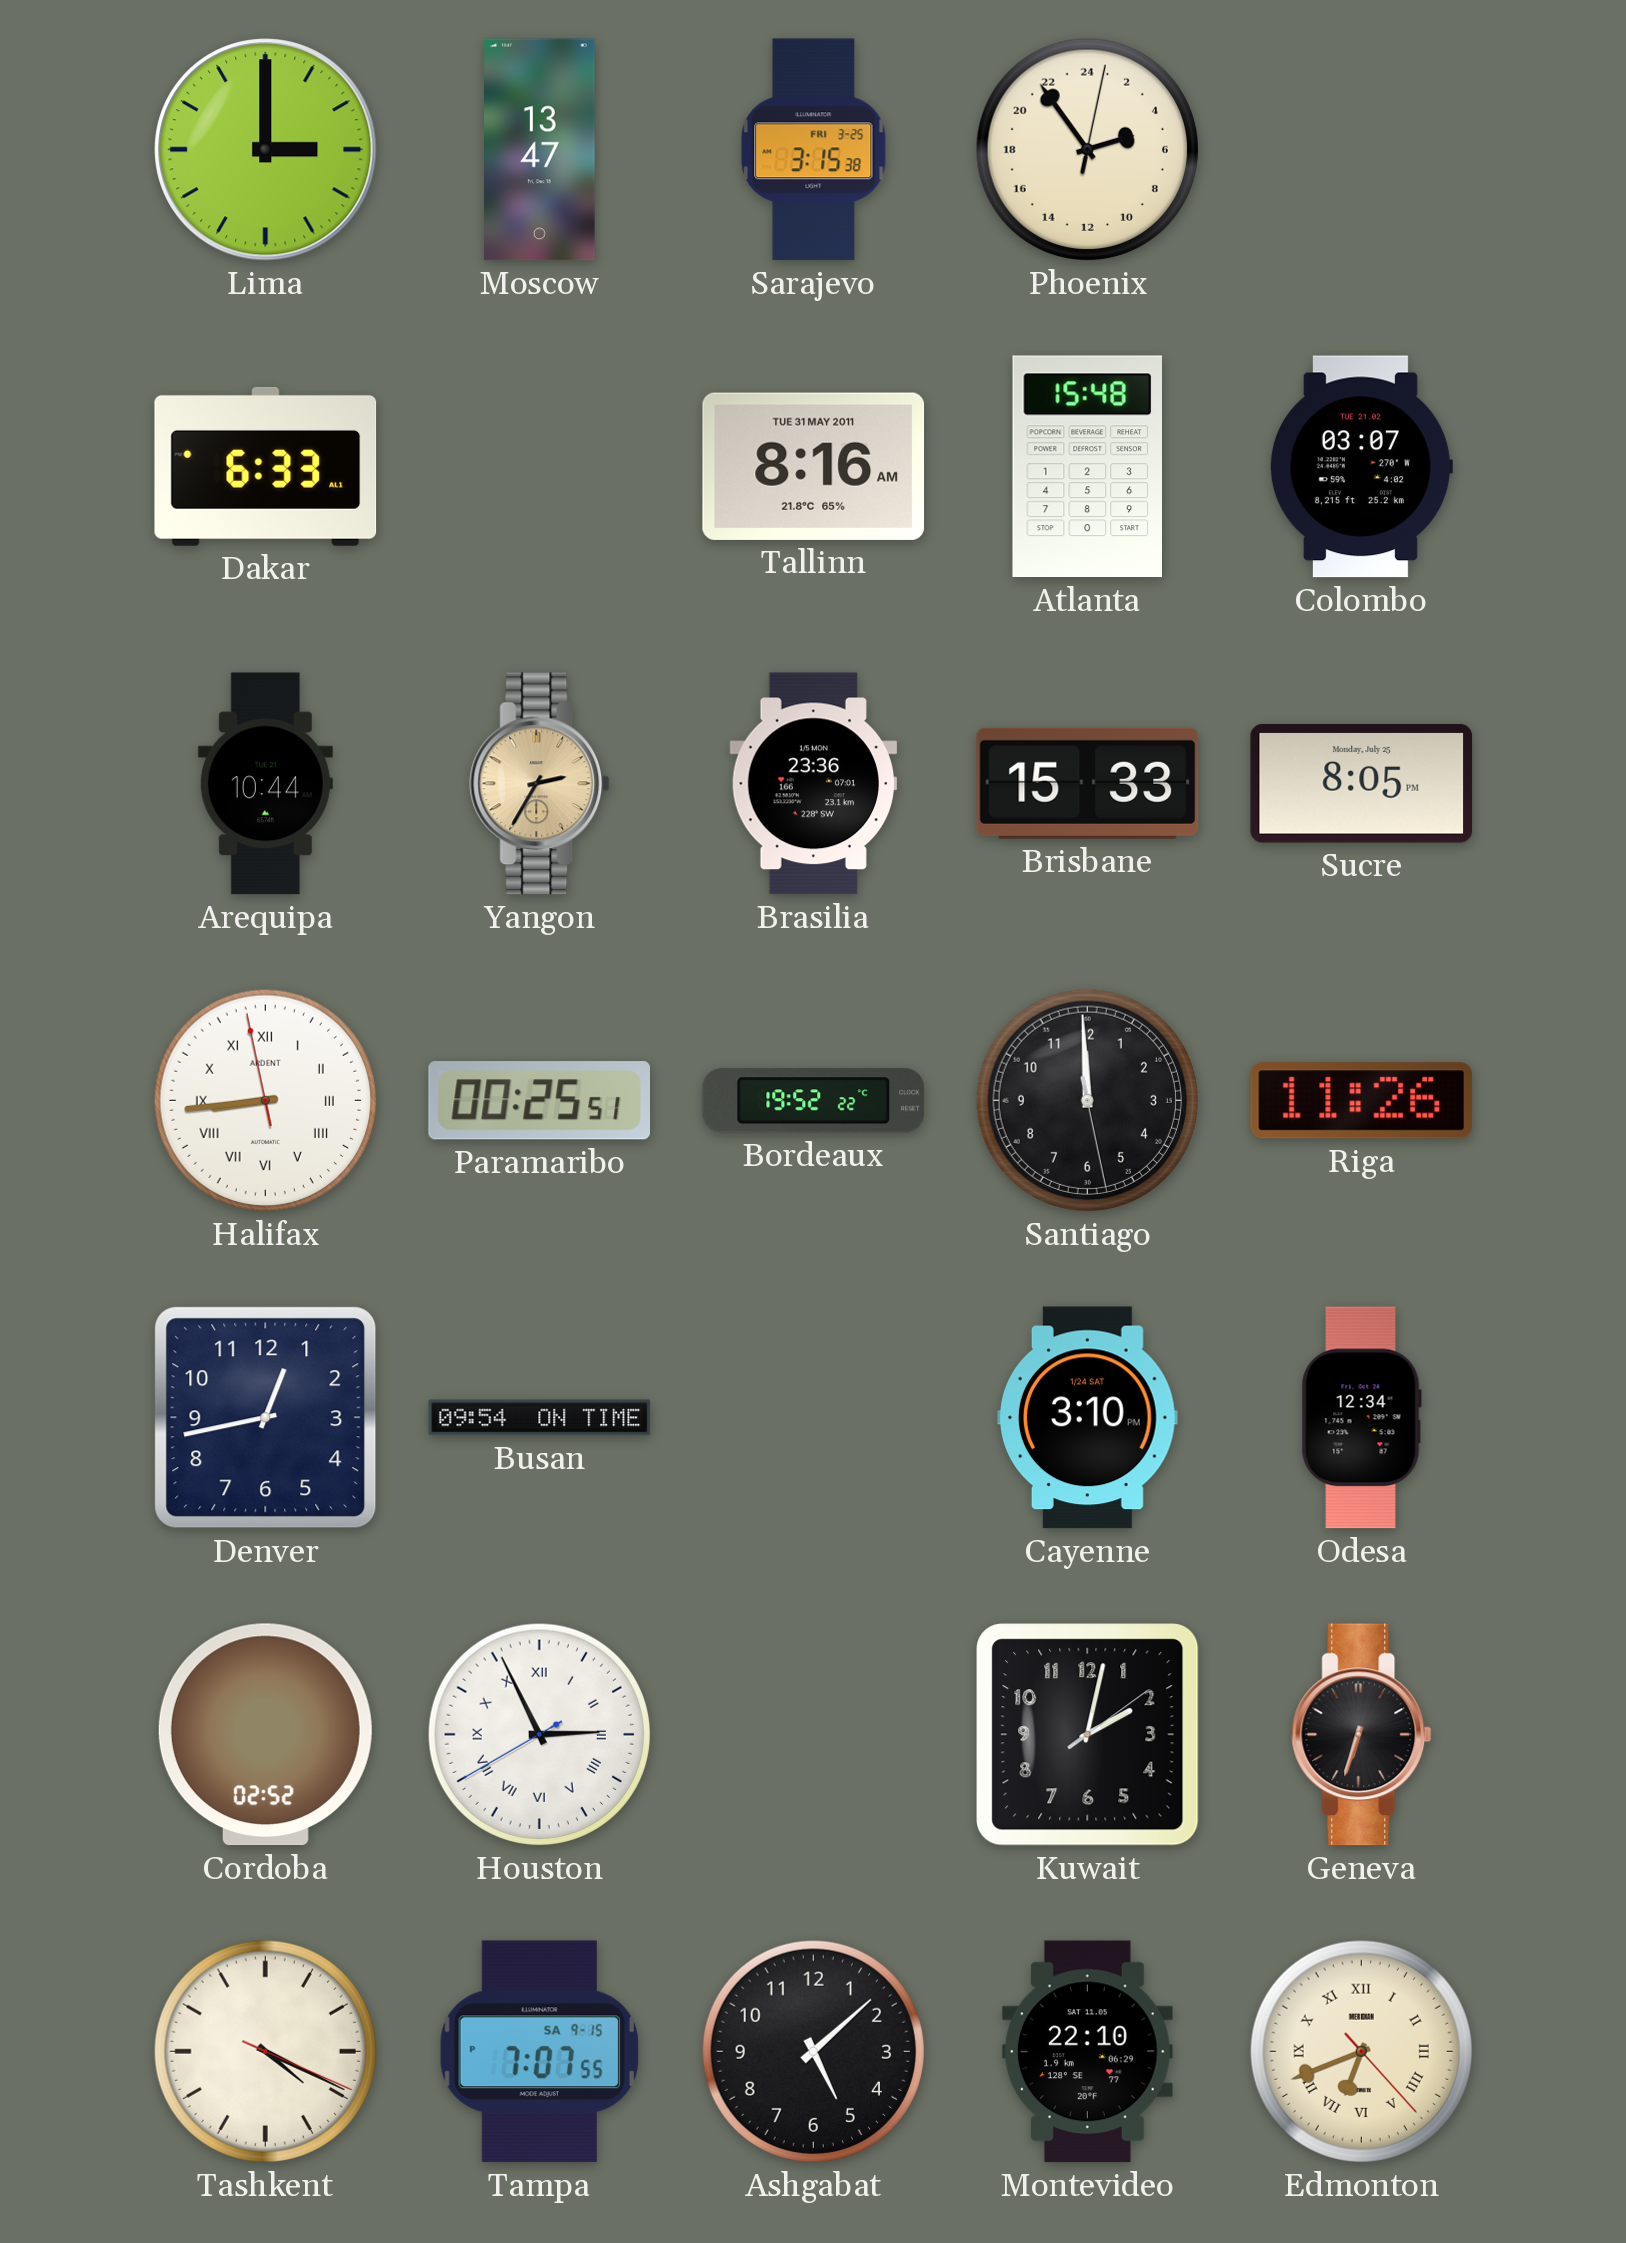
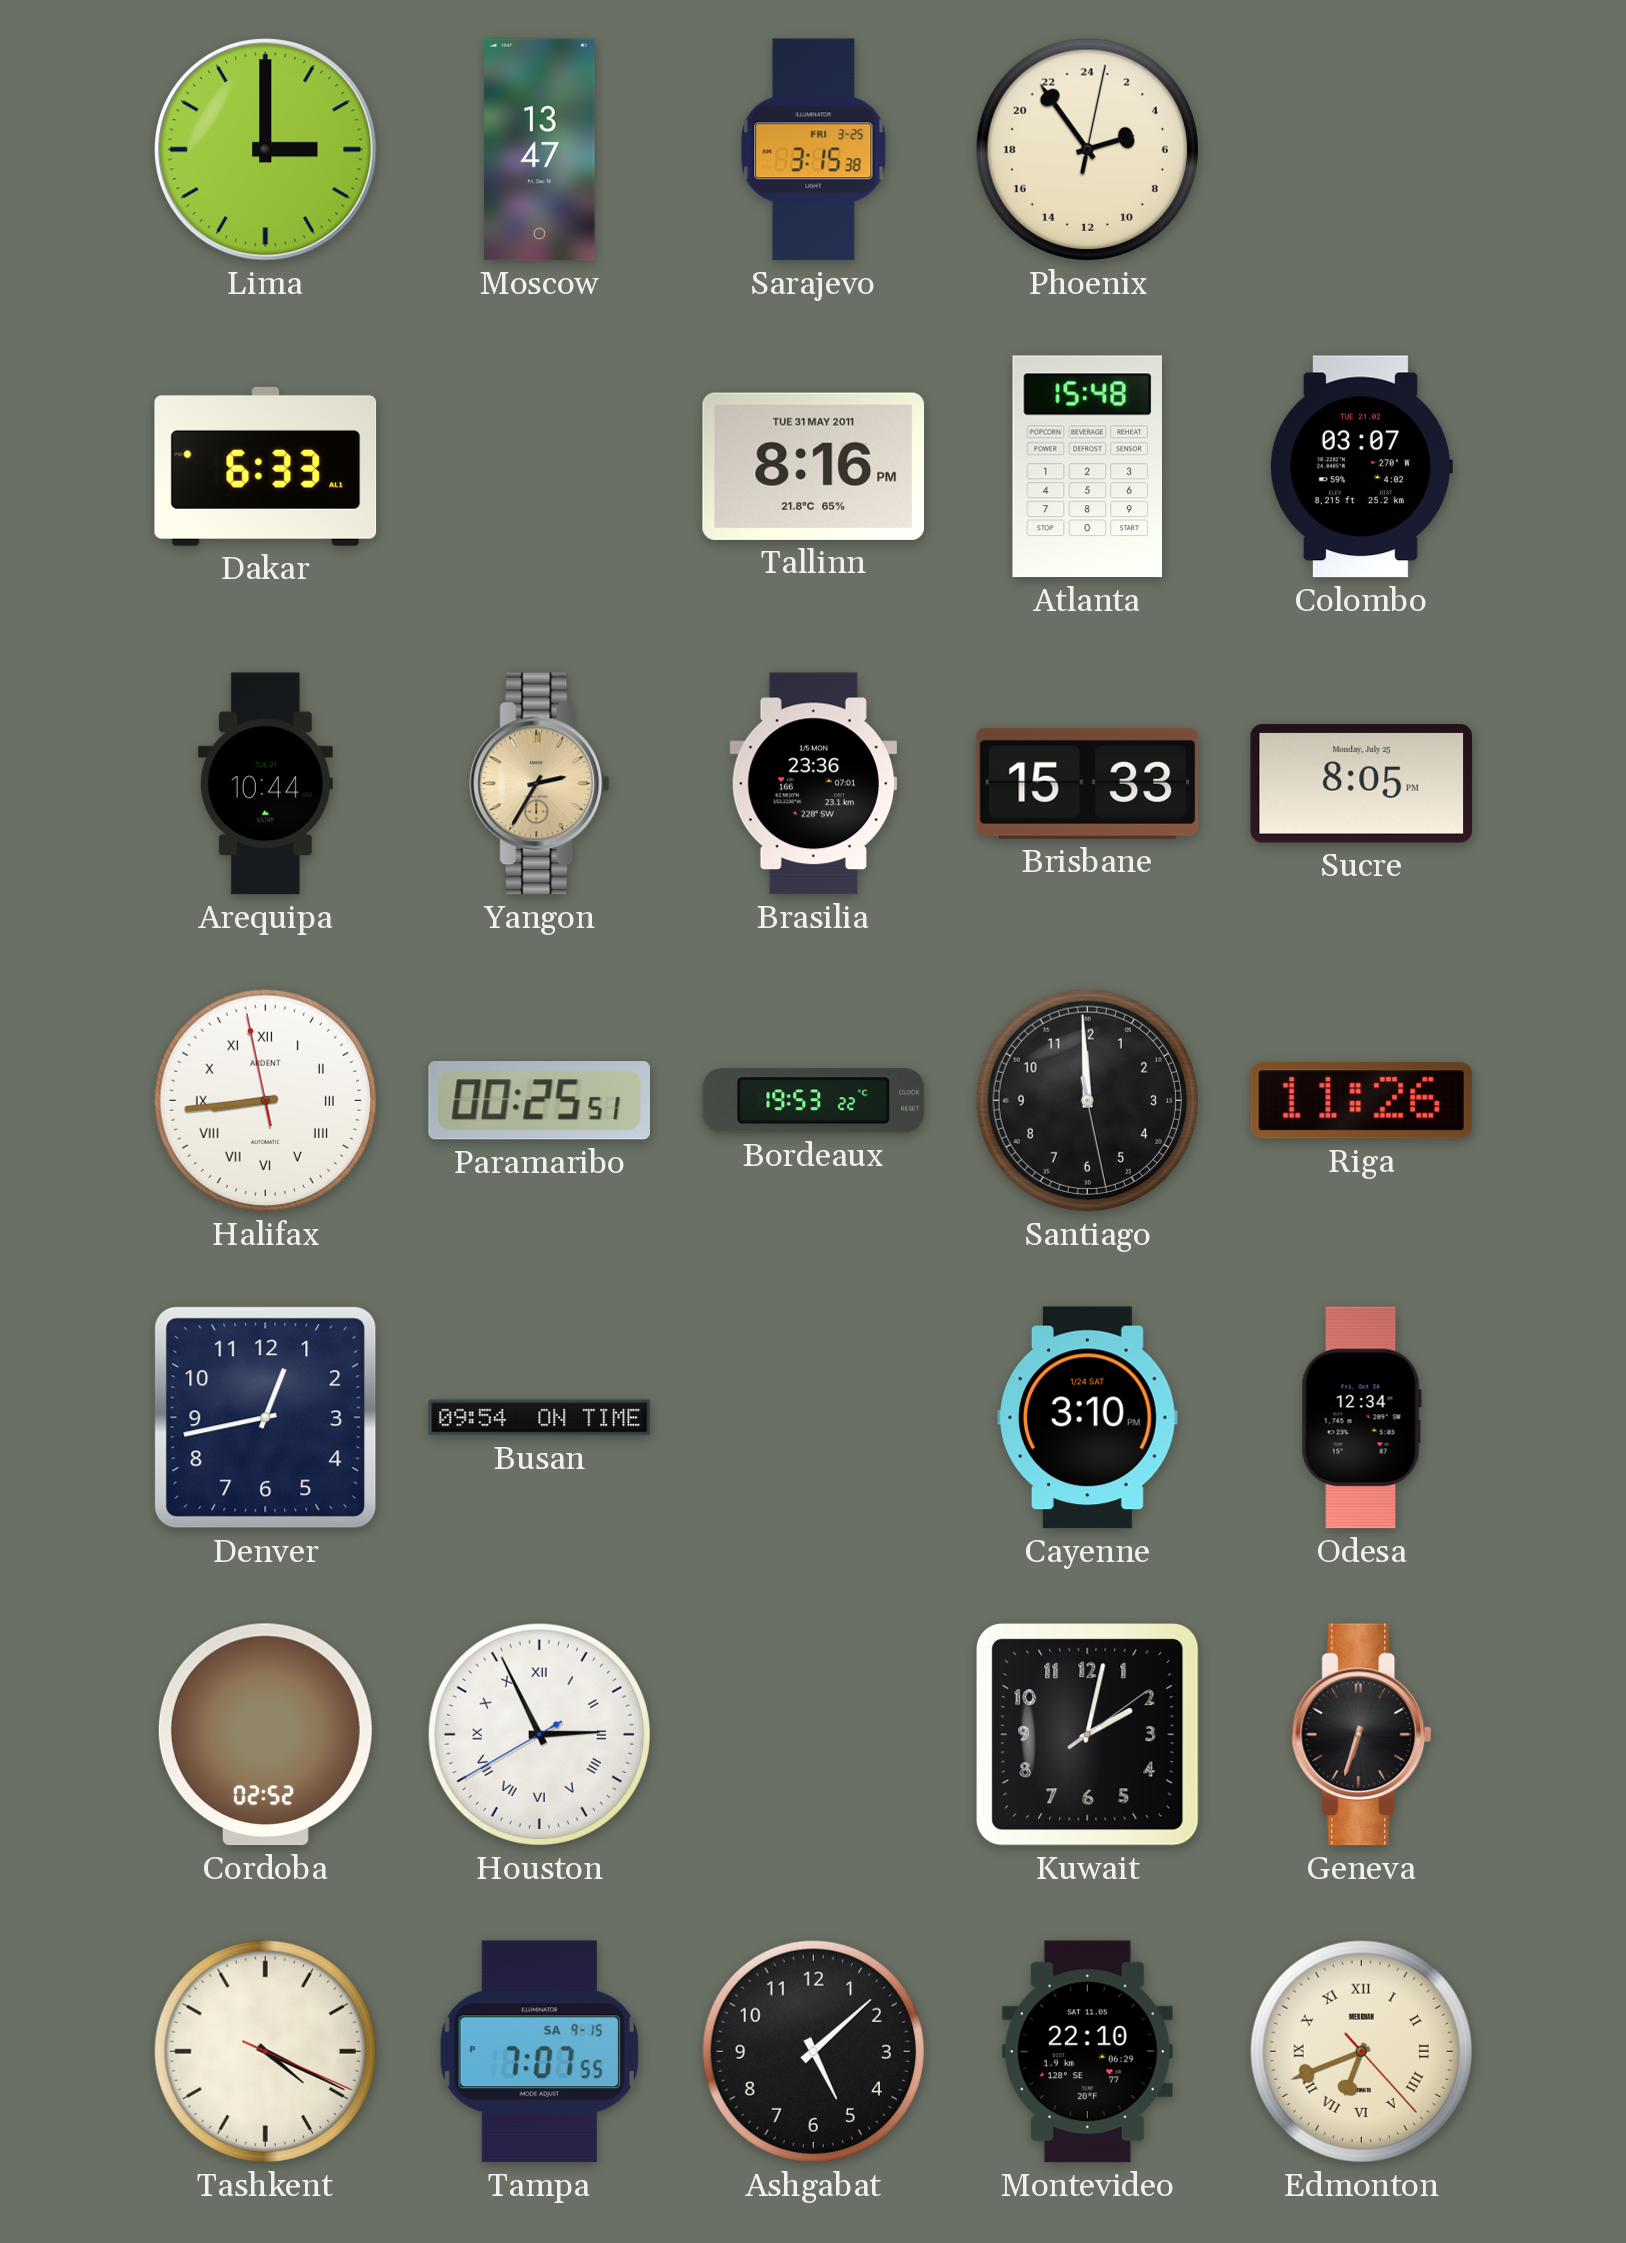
Tallinn: 8:16 AM -> 8:16 PM
Bordeaux: 19:52 -> 19:53
